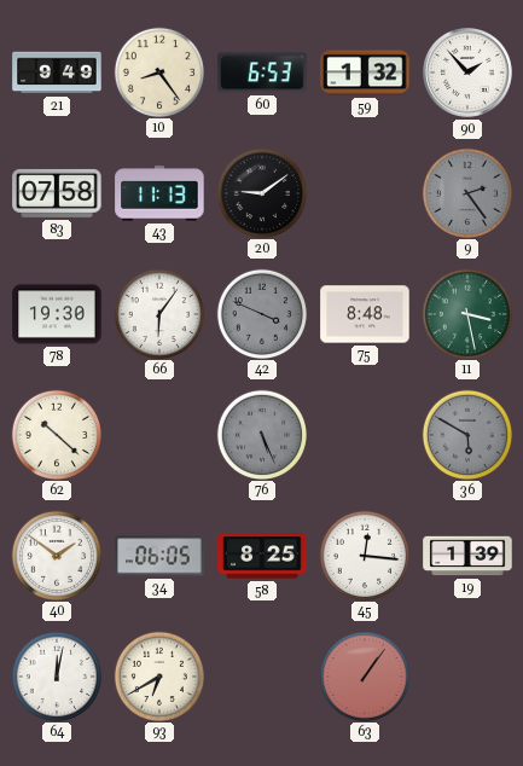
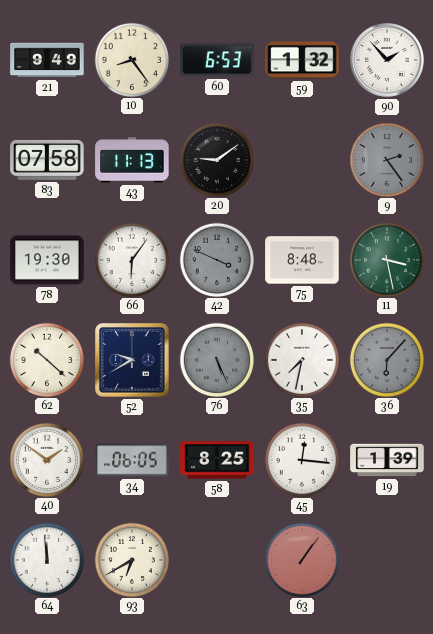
52: none -> 9:40
35: none -> 7:32
36: 5:50 -> 6:07
64: 12:02 -> 11:59
